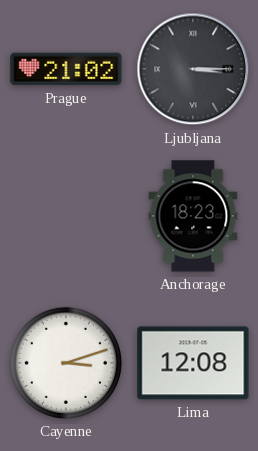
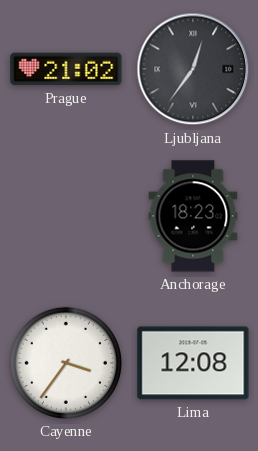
Ljubljana: 3:15 -> 12:36
Cayenne: 3:12 -> 3:36
